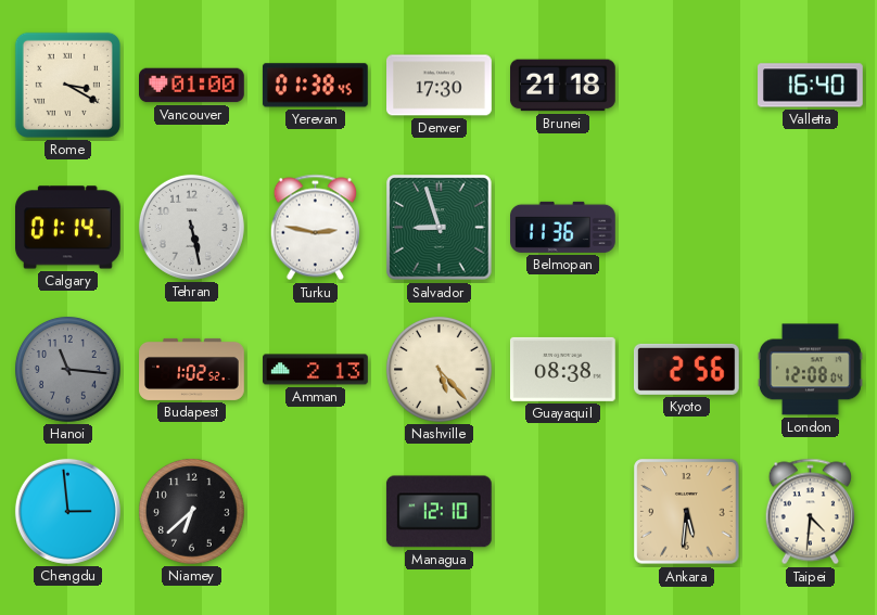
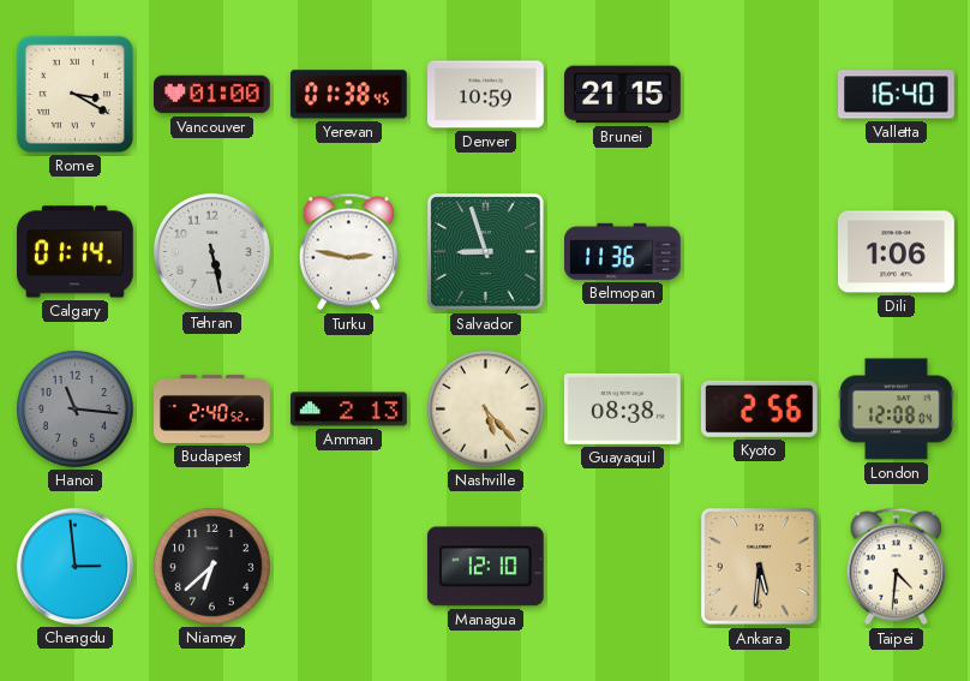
Denver: 17:30 -> 10:59
Brunei: 21:18 -> 21:15
Dili: none -> 1:06
Budapest: 1:02 -> 2:40
